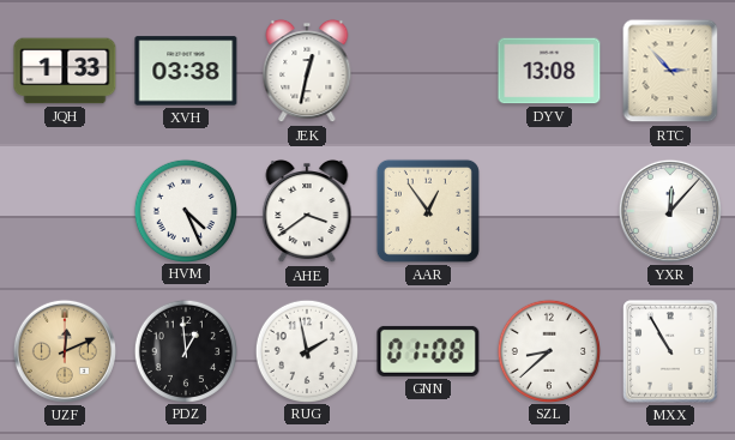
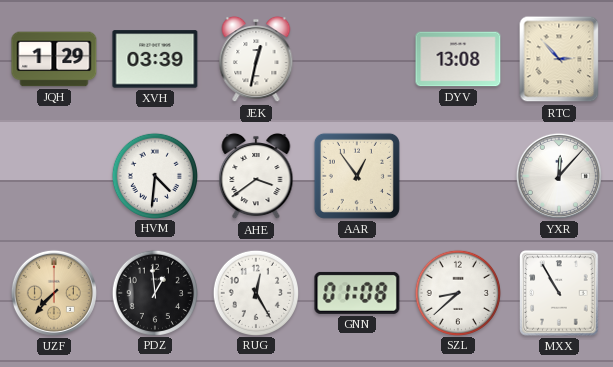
JQH: 1:33 -> 1:29
XVH: 03:38 -> 03:39
HVM: 4:26 -> 4:31
UZF: 12:11 -> 7:37
RUG: 1:58 -> 12:25
